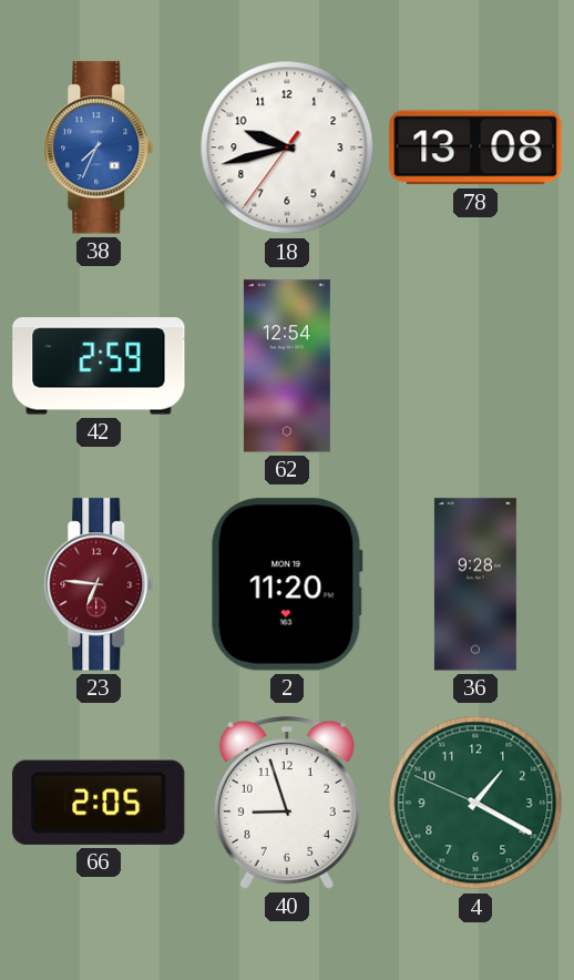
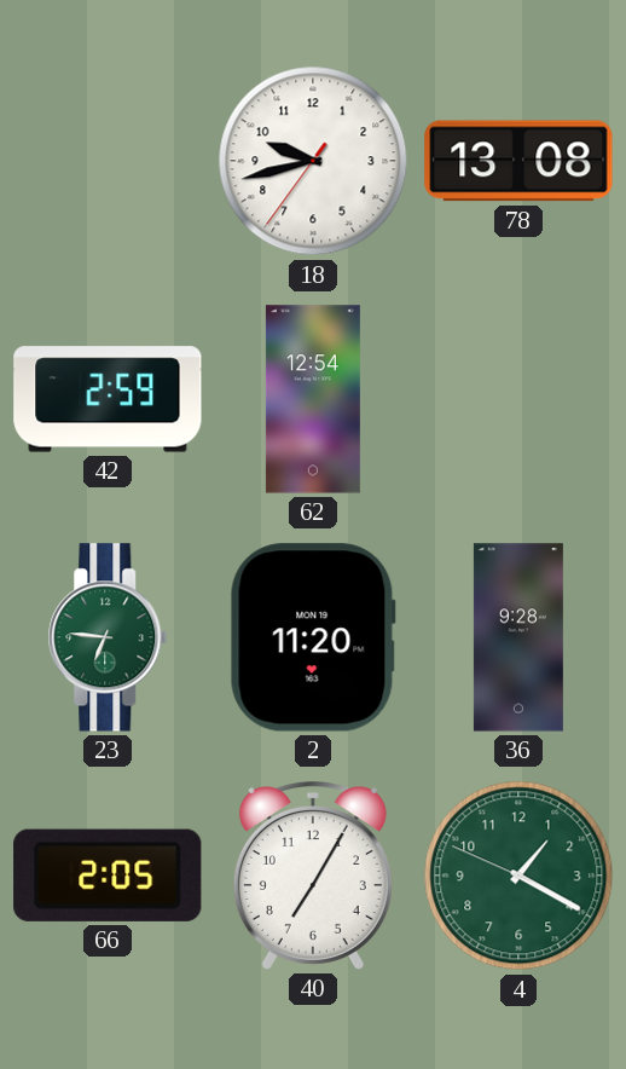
38: 7:34 -> none
23 dial: burgundy -> green
40: 8:57 -> 7:05
